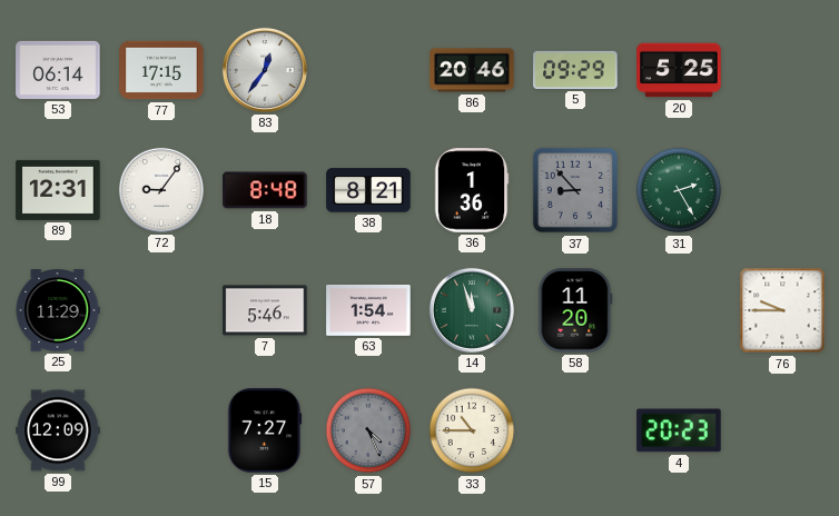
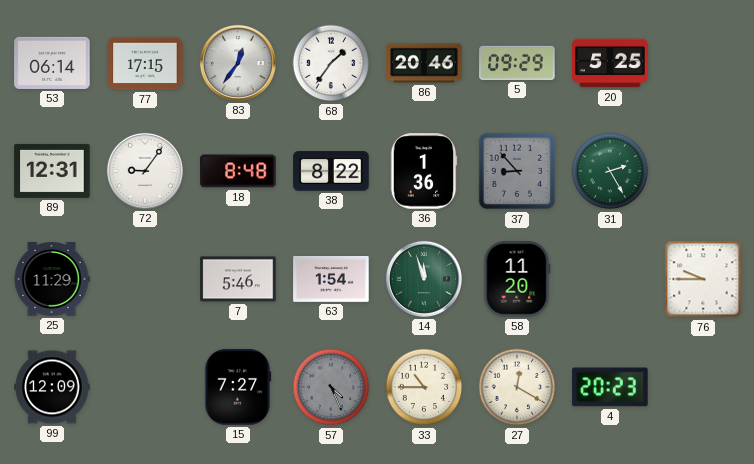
68: none -> 1:36
38: 8:21 -> 8:22
27: none -> 12:20
